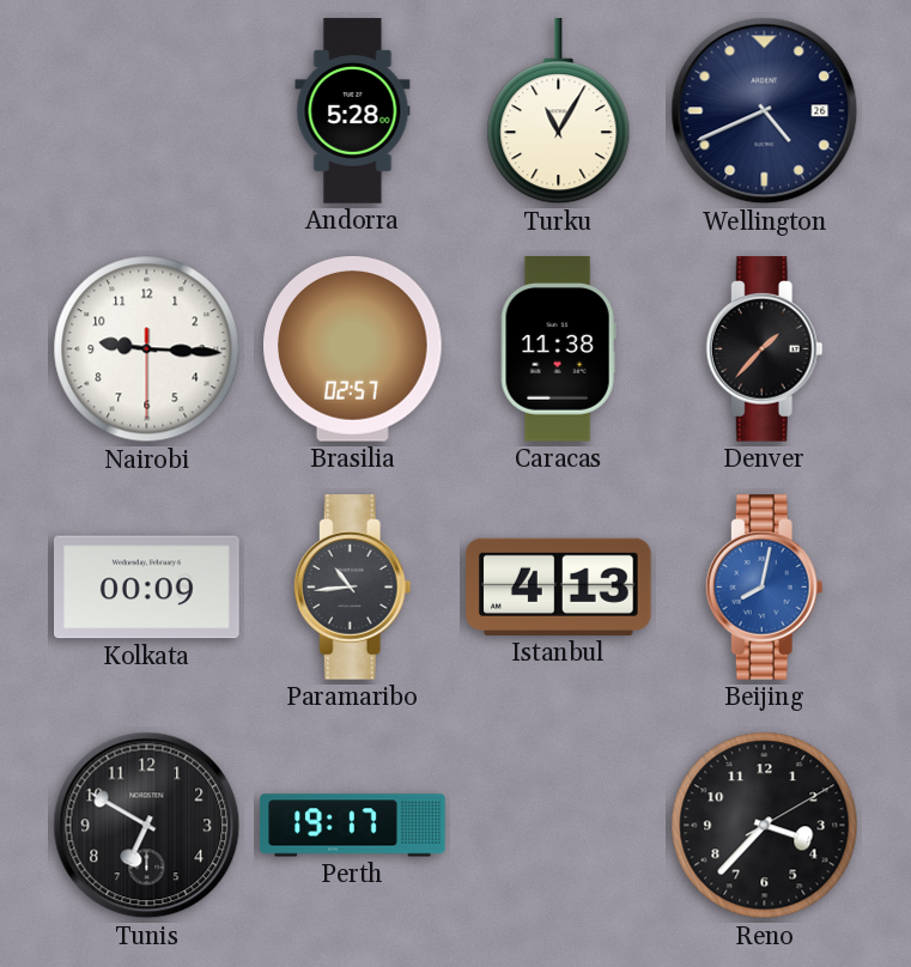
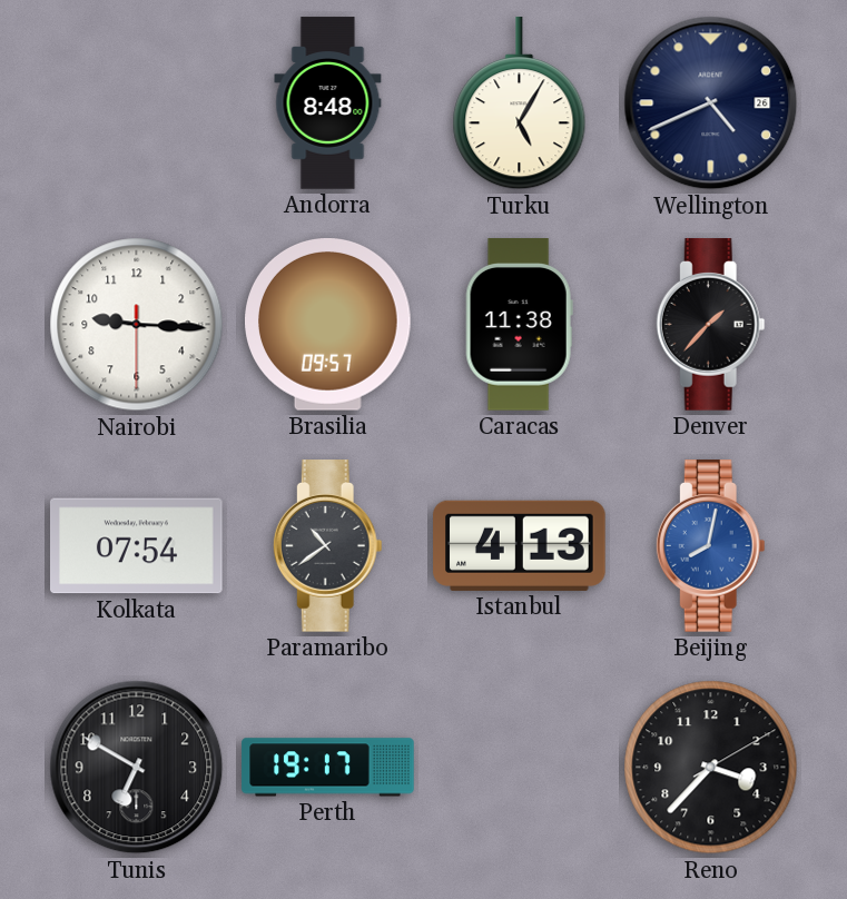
Andorra: 5:28 -> 8:48
Turku: 11:05 -> 5:05
Brasilia: 02:57 -> 09:57
Kolkata: 00:09 -> 07:54
Paramaribo: 10:44 -> 10:39
